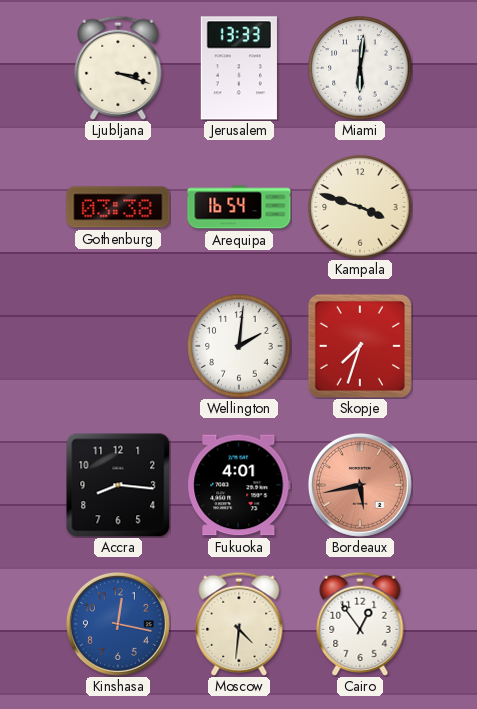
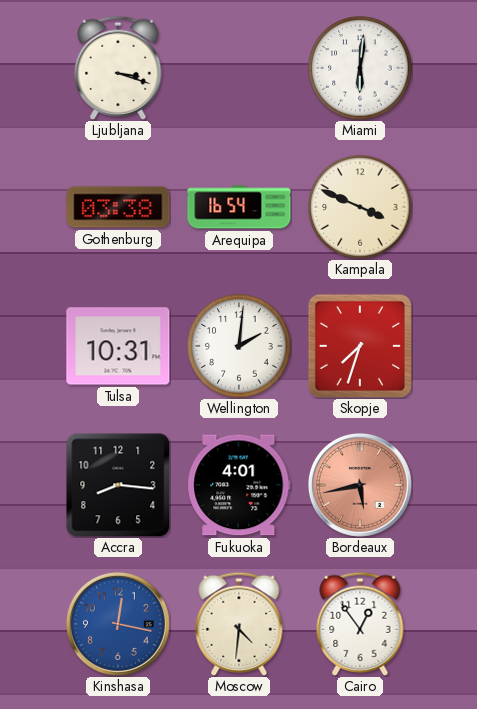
Jerusalem: 13:33 -> none
Kampala: 3:48 -> 3:49
Tulsa: none -> 10:31
